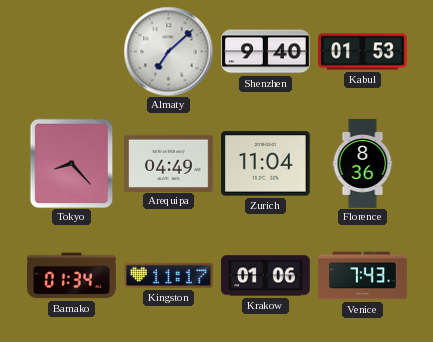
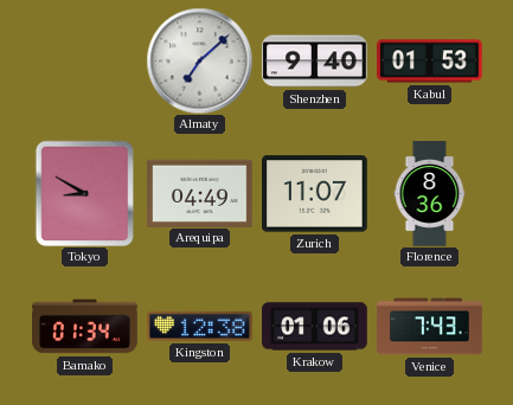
Tokyo: 8:23 -> 8:50
Zurich: 11:04 -> 11:07
Kingston: 11:17 -> 12:38
